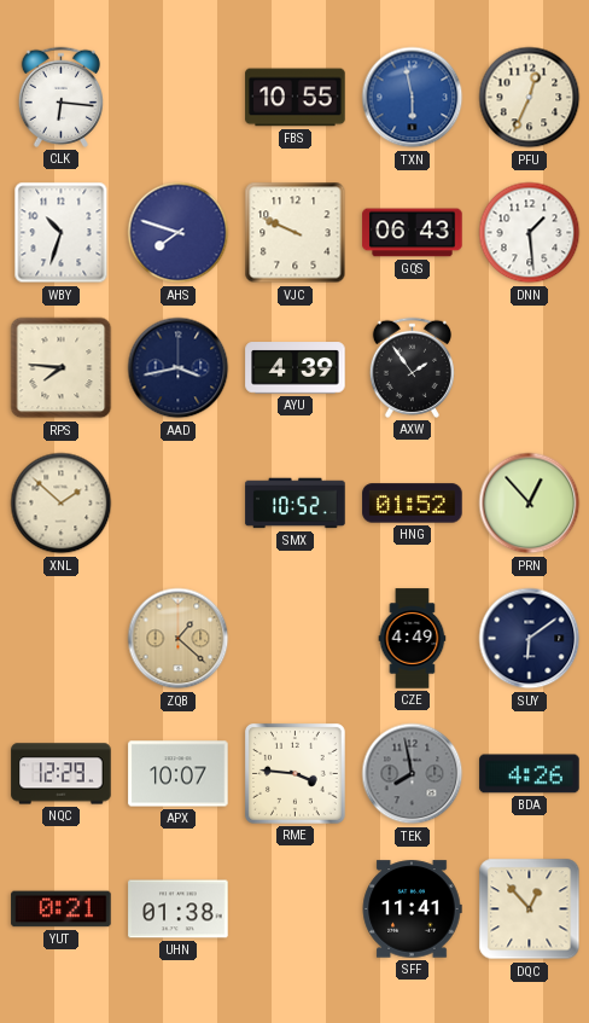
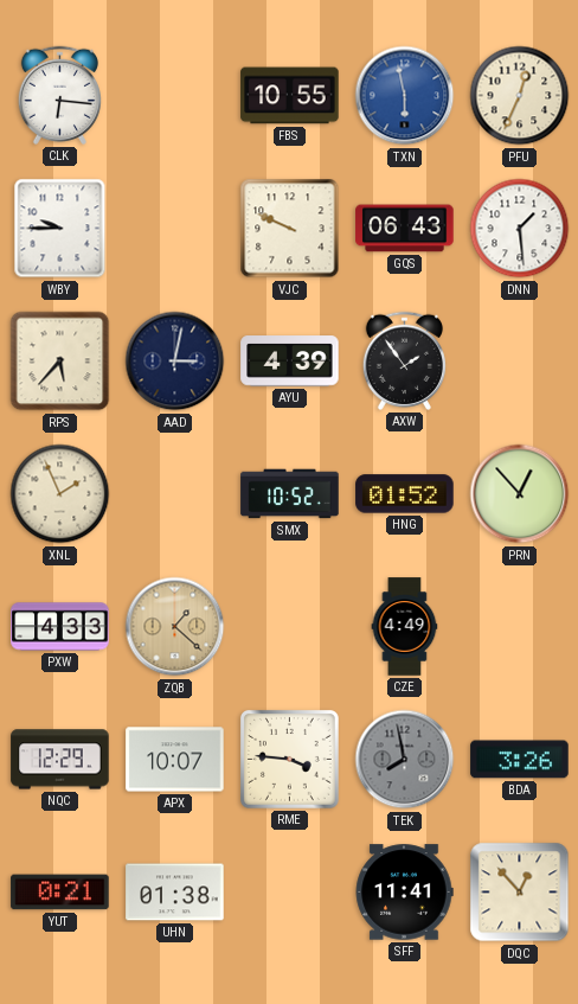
WBY: 10:33 -> 9:45
AHS: 7:48 -> none
RPS: 7:46 -> 5:37
AAD: 3:43 -> 3:02
XNL: 1:52 -> 1:56
PXW: none -> 4:33
SUY: 6:09 -> none
BDA: 4:26 -> 3:26
